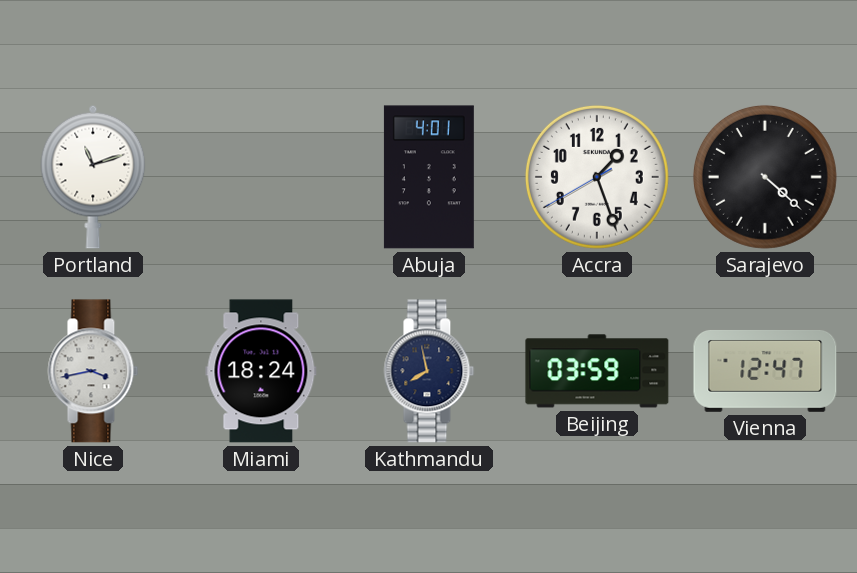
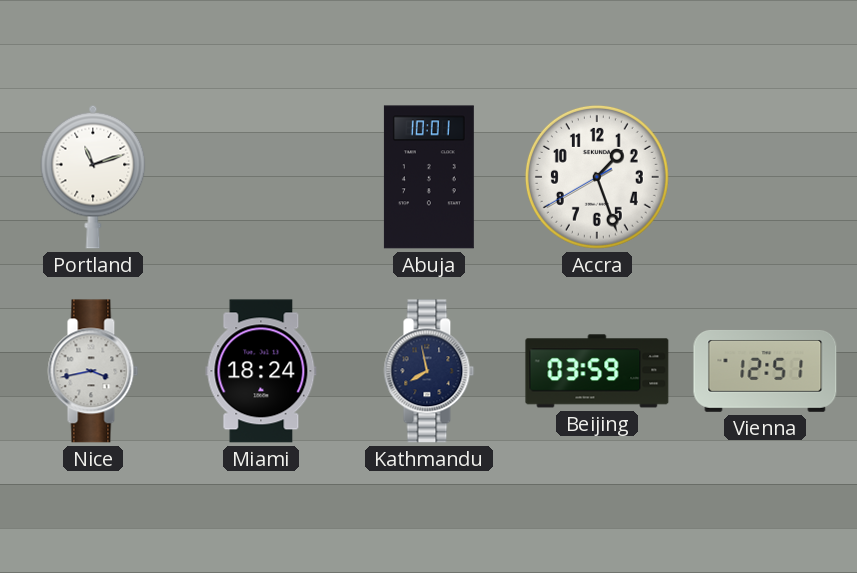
Abuja: 4:01 -> 10:01
Sarajevo: 4:22 -> none
Vienna: 12:47 -> 12:51
